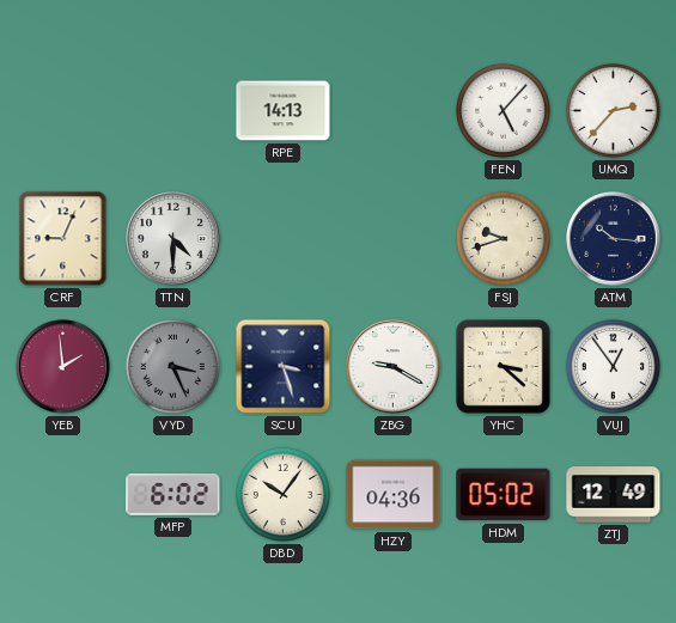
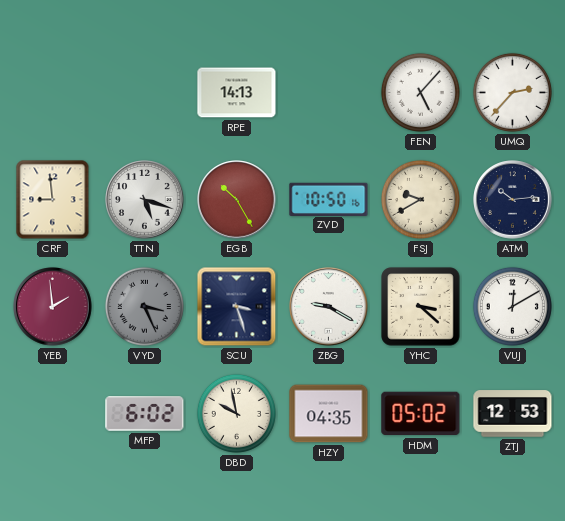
CRF: 9:04 -> 8:59
TTN: 4:30 -> 5:18
EGB: none -> 10:25
ZVD: none -> 10:50
FSJ: 9:42 -> 9:40
ATM: 10:16 -> 10:14
VUJ: 12:54 -> 12:10
DBD: 10:06 -> 9:58
HZY: 04:36 -> 04:35
ZTJ: 12:49 -> 12:53
